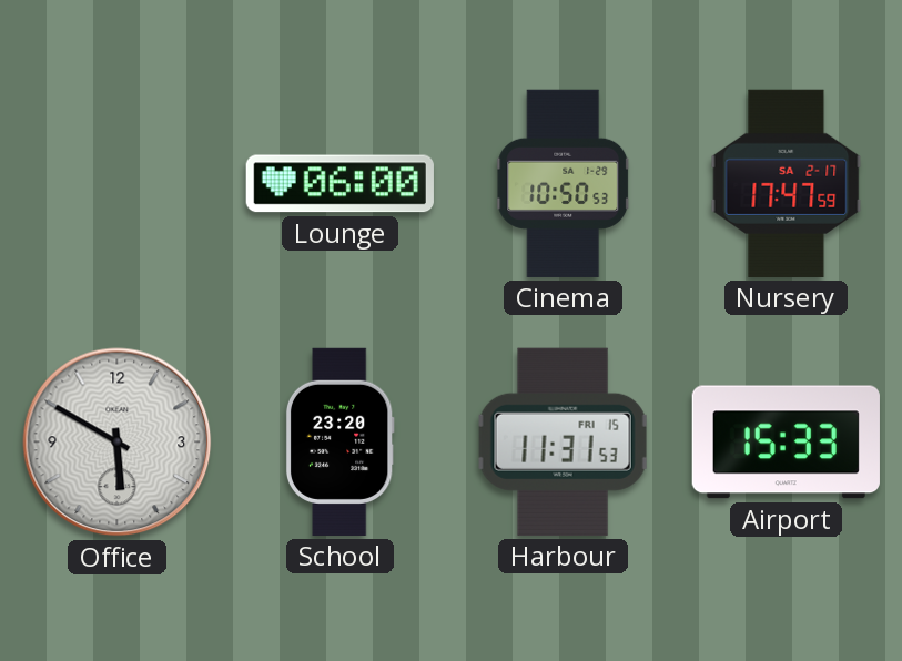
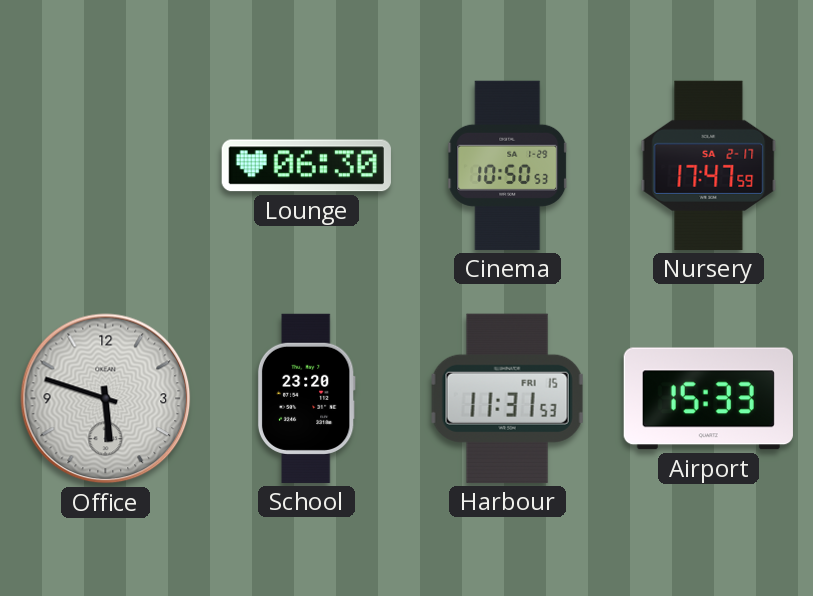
Lounge: 06:00 -> 06:30
Office: 5:50 -> 5:48
